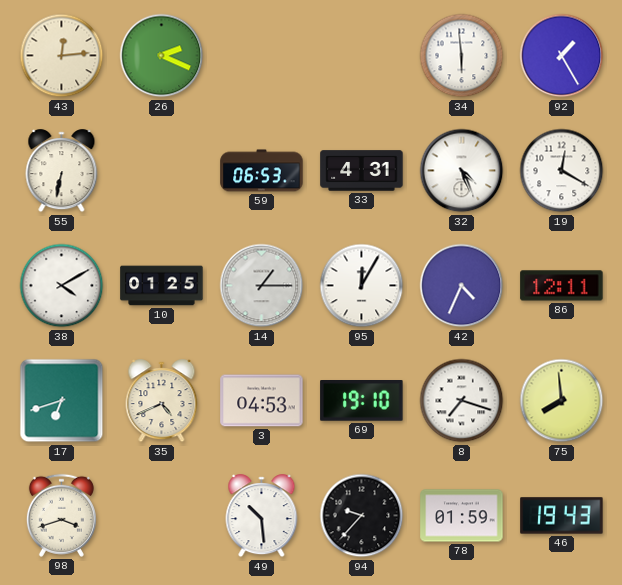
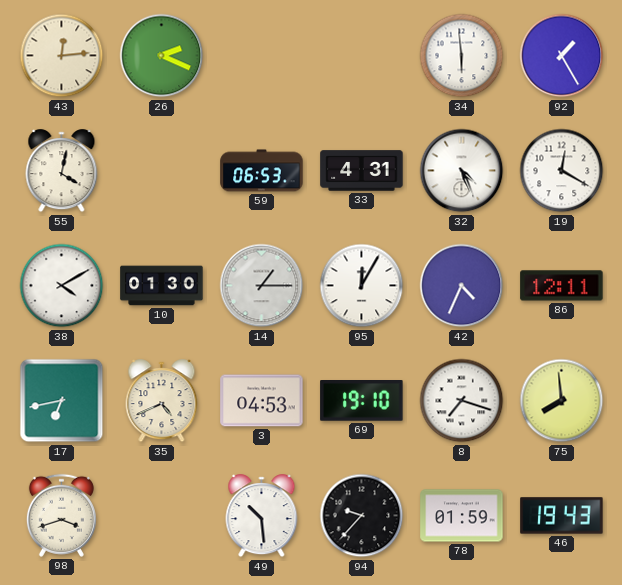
55: 6:32 -> 4:02
10: 01:25 -> 01:30
17: 6:42 -> 6:43
